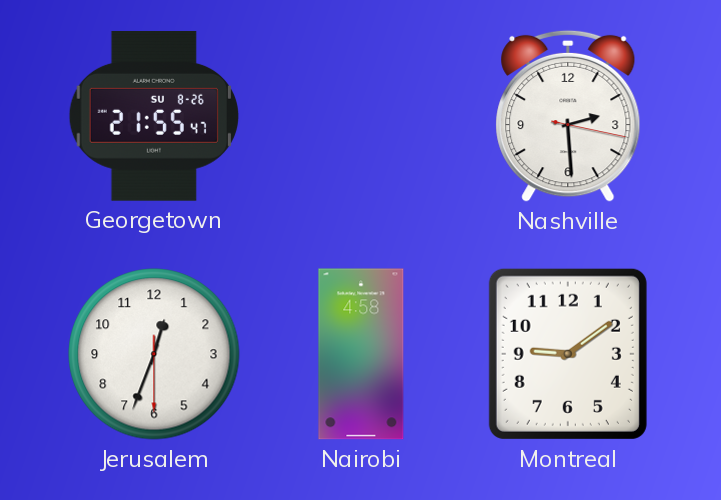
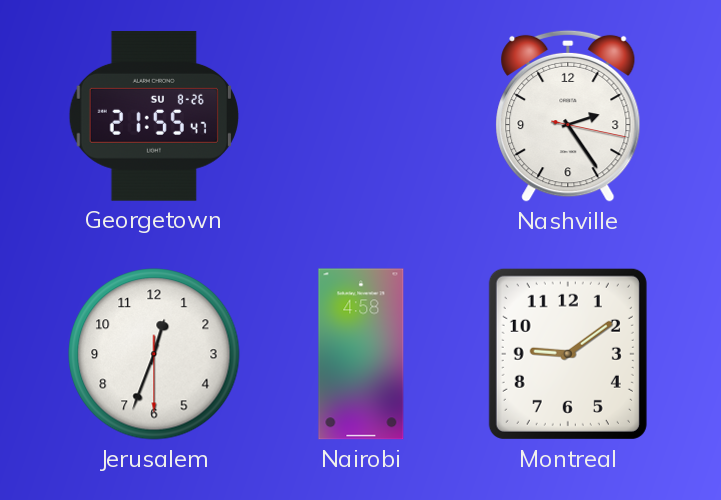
Nashville: 2:29 -> 2:24
